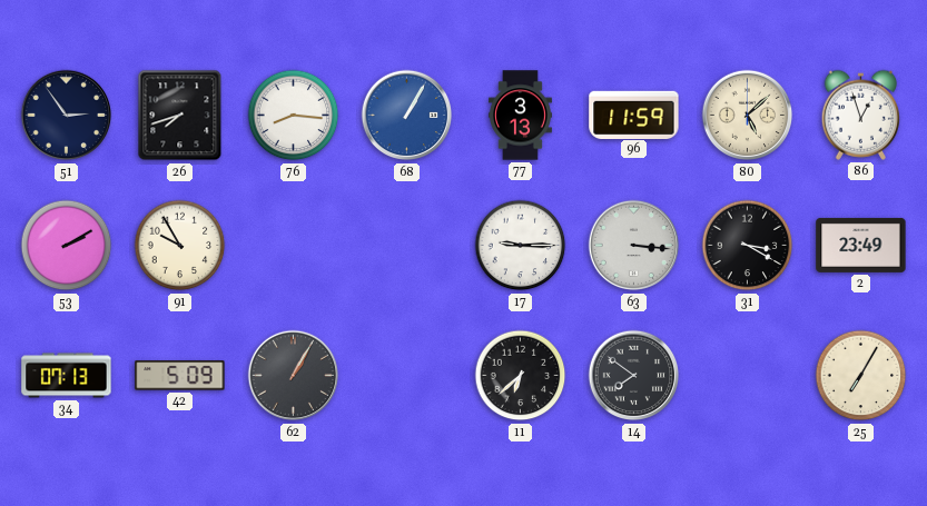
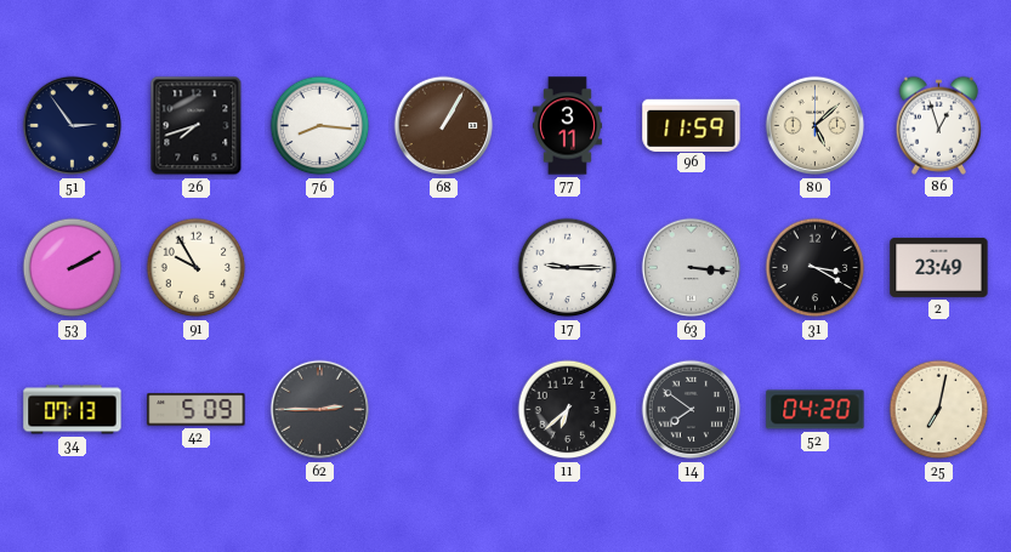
68 dial: blue -> brown
77: 3:13 -> 3:11
62: 1:05 -> 2:45
52: none -> 04:20
25: 7:05 -> 7:02
